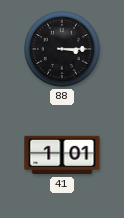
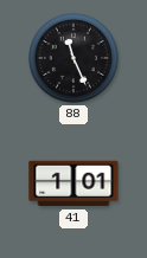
88: 3:15 -> 11:26
